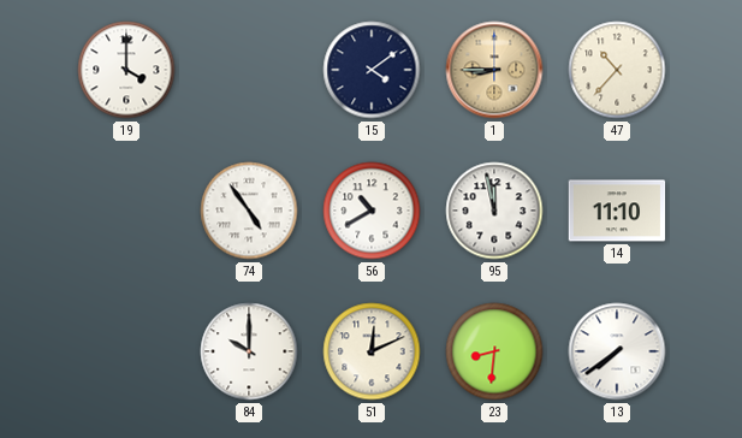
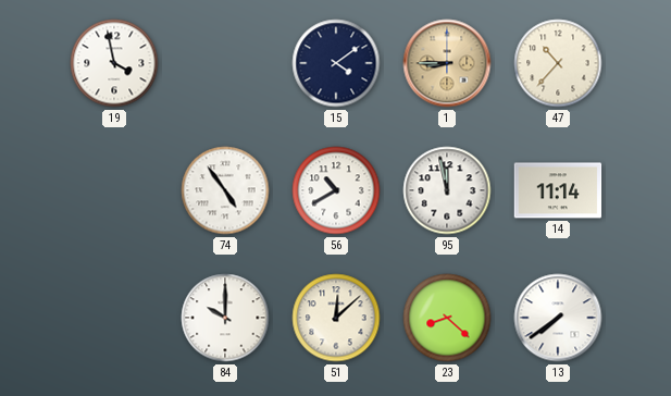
19: 4:00 -> 3:58
14: 11:10 -> 11:14
51: 12:11 -> 12:08
23: 8:31 -> 8:22
